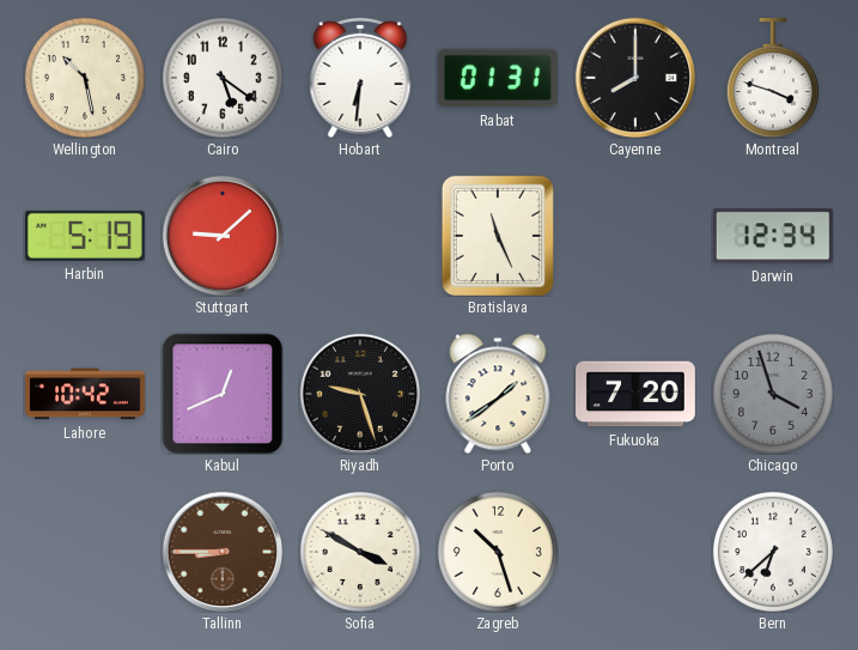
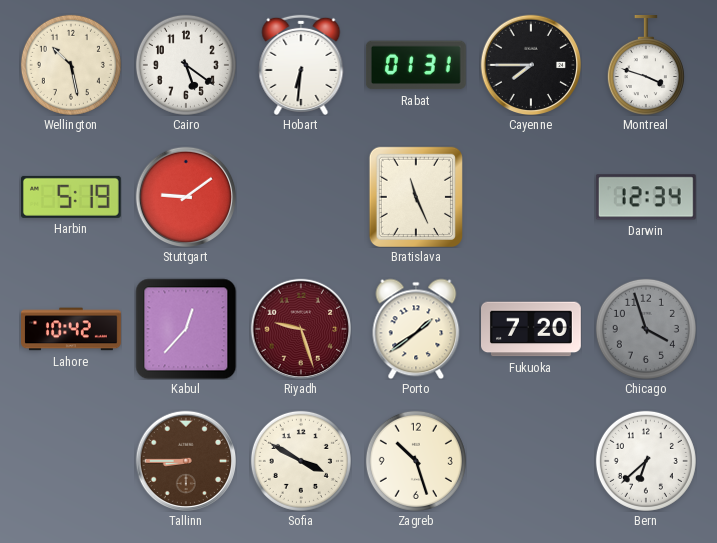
Cayenne: 8:00 -> 7:45
Stuttgart: 9:08 -> 9:09
Kabul: 12:41 -> 12:37
Riyadh dial: black -> burgundy
